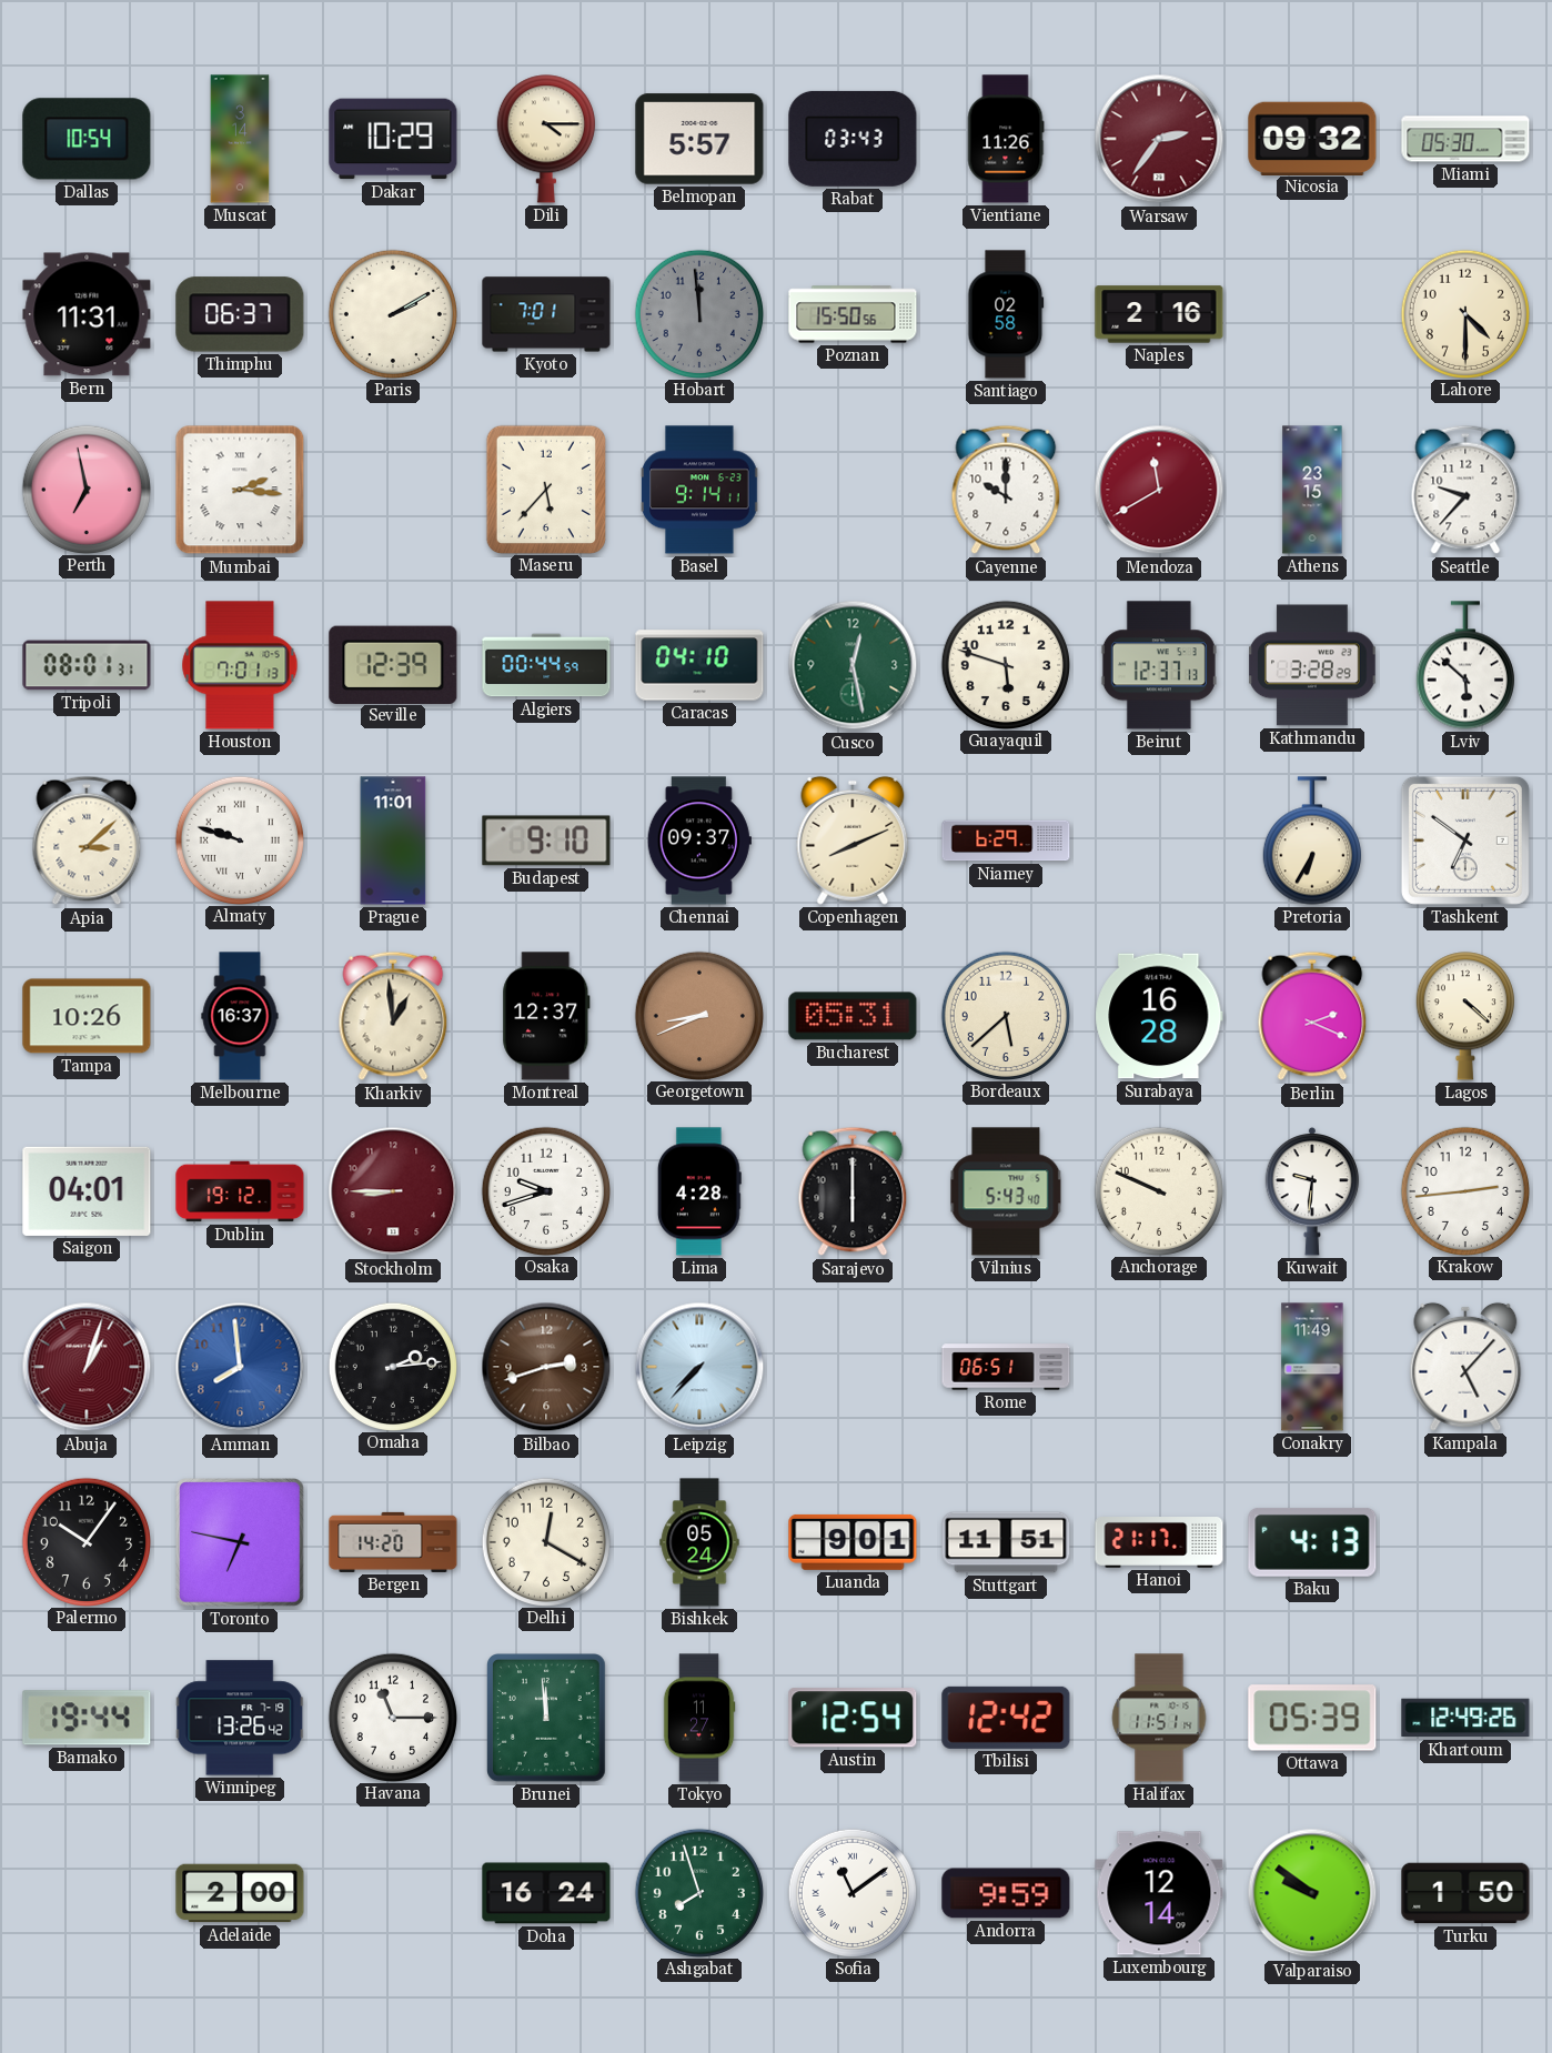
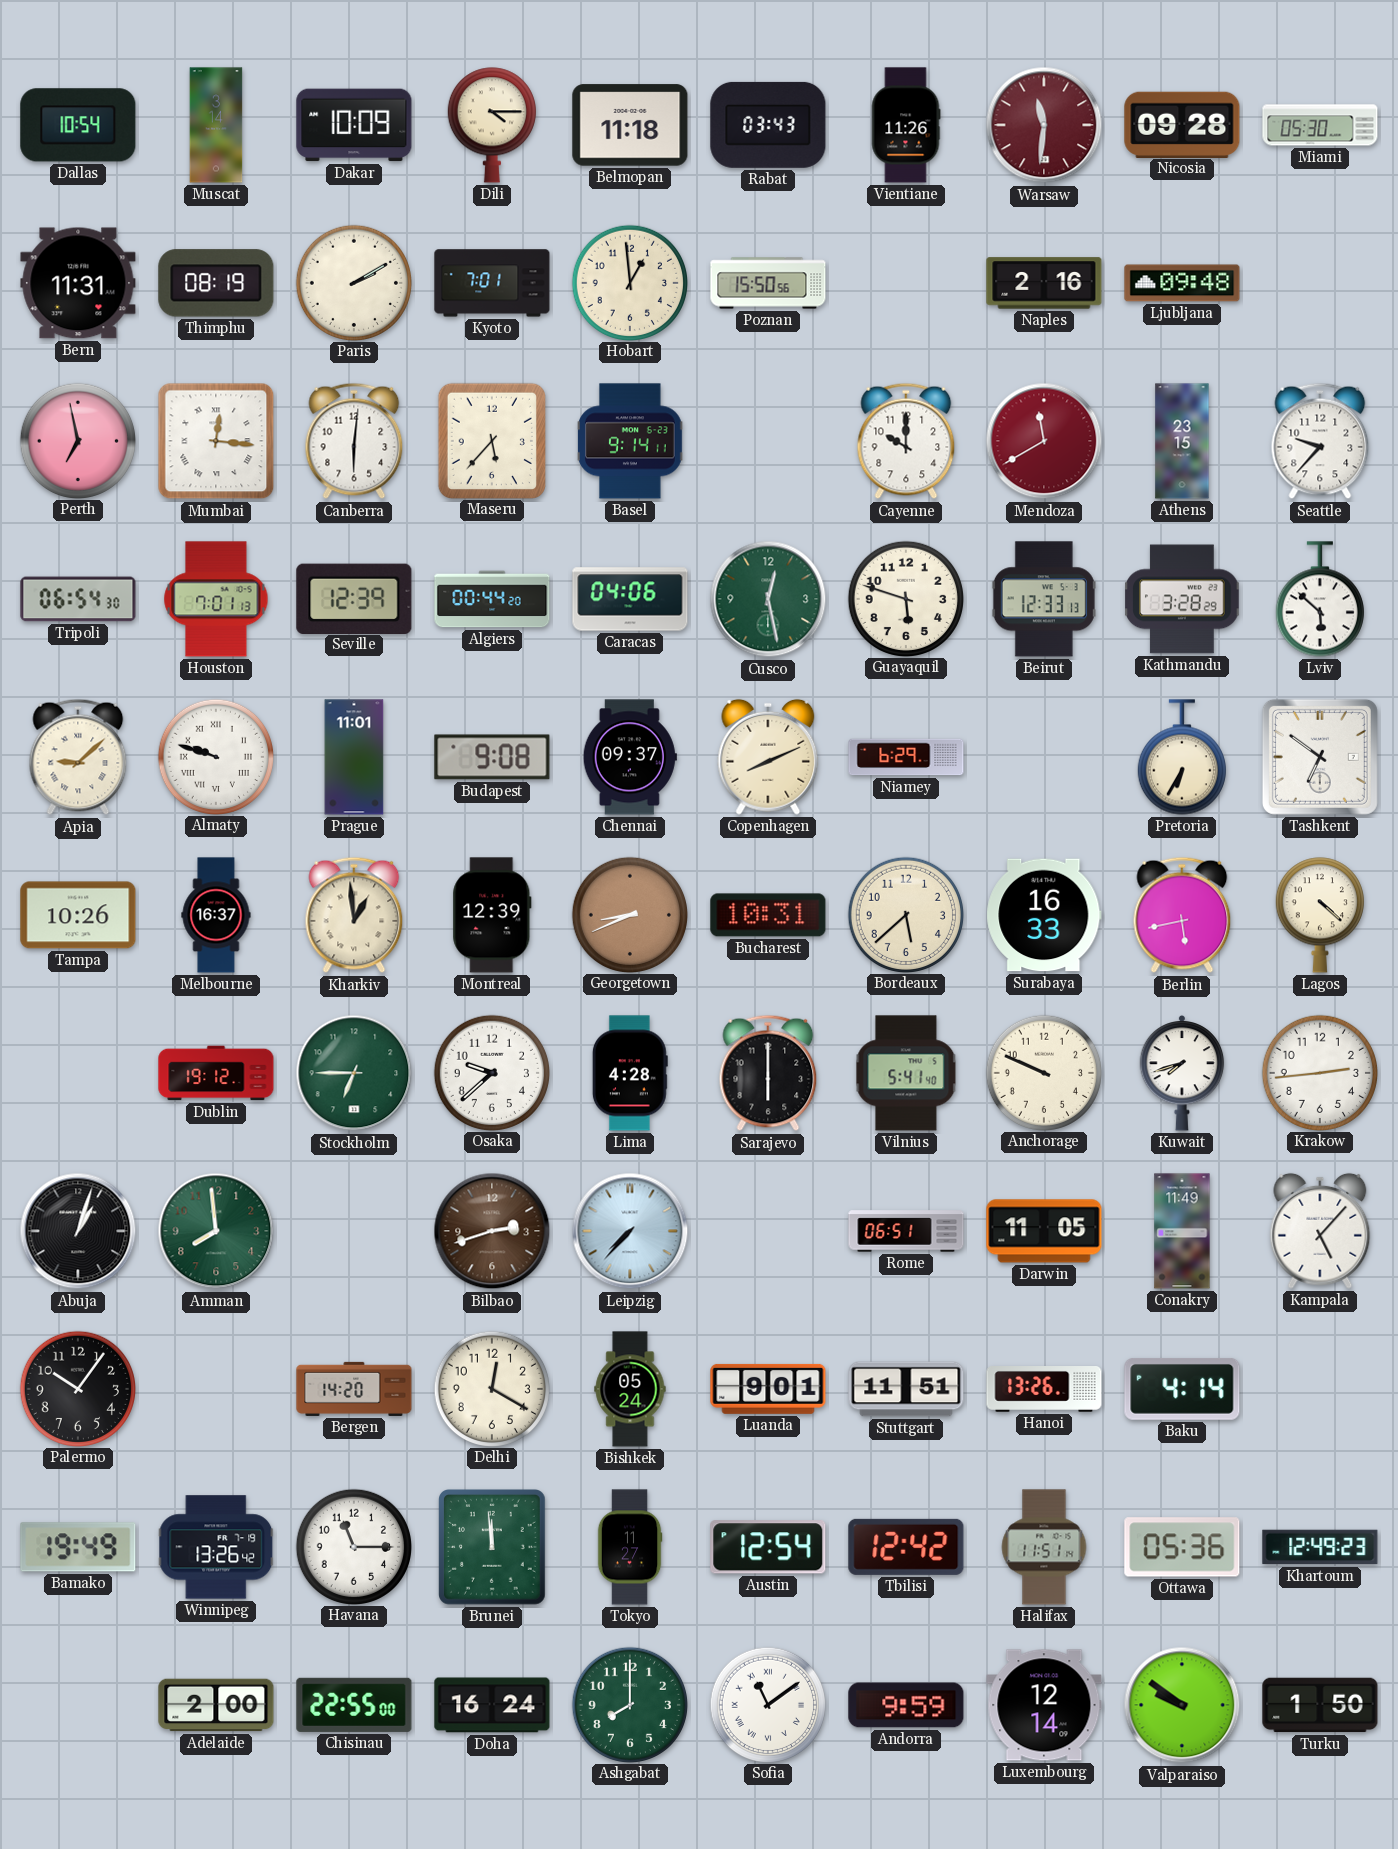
Dakar: 10:29 -> 10:09
Belmopan: 5:57 -> 11:18
Warsaw: 2:36 -> 11:31
Nicosia: 09:32 -> 09:28
Thimphu: 06:37 -> 08:19
Hobart: 11:59 -> 12:59
Hobart dial: grey -> cream
Santiago: 02:58 -> none
Ljubljana: none -> 09:48
Lahore: 4:30 -> none
Mumbai: 2:16 -> 12:16
Canberra: none -> 6:01
Tripoli: 08:01 -> 06:54
Algiers: 00:44:59 -> 00:44:20
Caracas: 04:10 -> 04:06
Beirut: 12:37 -> 12:33
Apia: 3:08 -> 9:08
Budapest: 9:10 -> 9:08
Montreal: 12:37 -> 12:39
Bucharest: 05:31 -> 10:31
Surabaya: 16:28 -> 16:33
Berlin: 2:19 -> 5:43
Saigon: 04:01 -> none
Stockholm: 8:45 -> 6:45
Stockholm dial: burgundy -> green
Osaka: 9:42 -> 9:38
Vilnius: 5:43 -> 5:41
Kuwait: 9:31 -> 7:42
Abuja dial: burgundy -> black
Amman dial: blue -> green
Omaha: 2:14 -> none
Darwin: none -> 11:05
Toronto: 6:47 -> none
Hanoi: 21:17 -> 13:26
Baku: 4:13 -> 4:14
Bamako: 19:44 -> 19:49
Ottawa: 05:39 -> 05:36
Khartoum: 12:49:26 -> 12:49:23
Chisinau: none -> 22:55
Ashgabat: 7:57 -> 8:00
